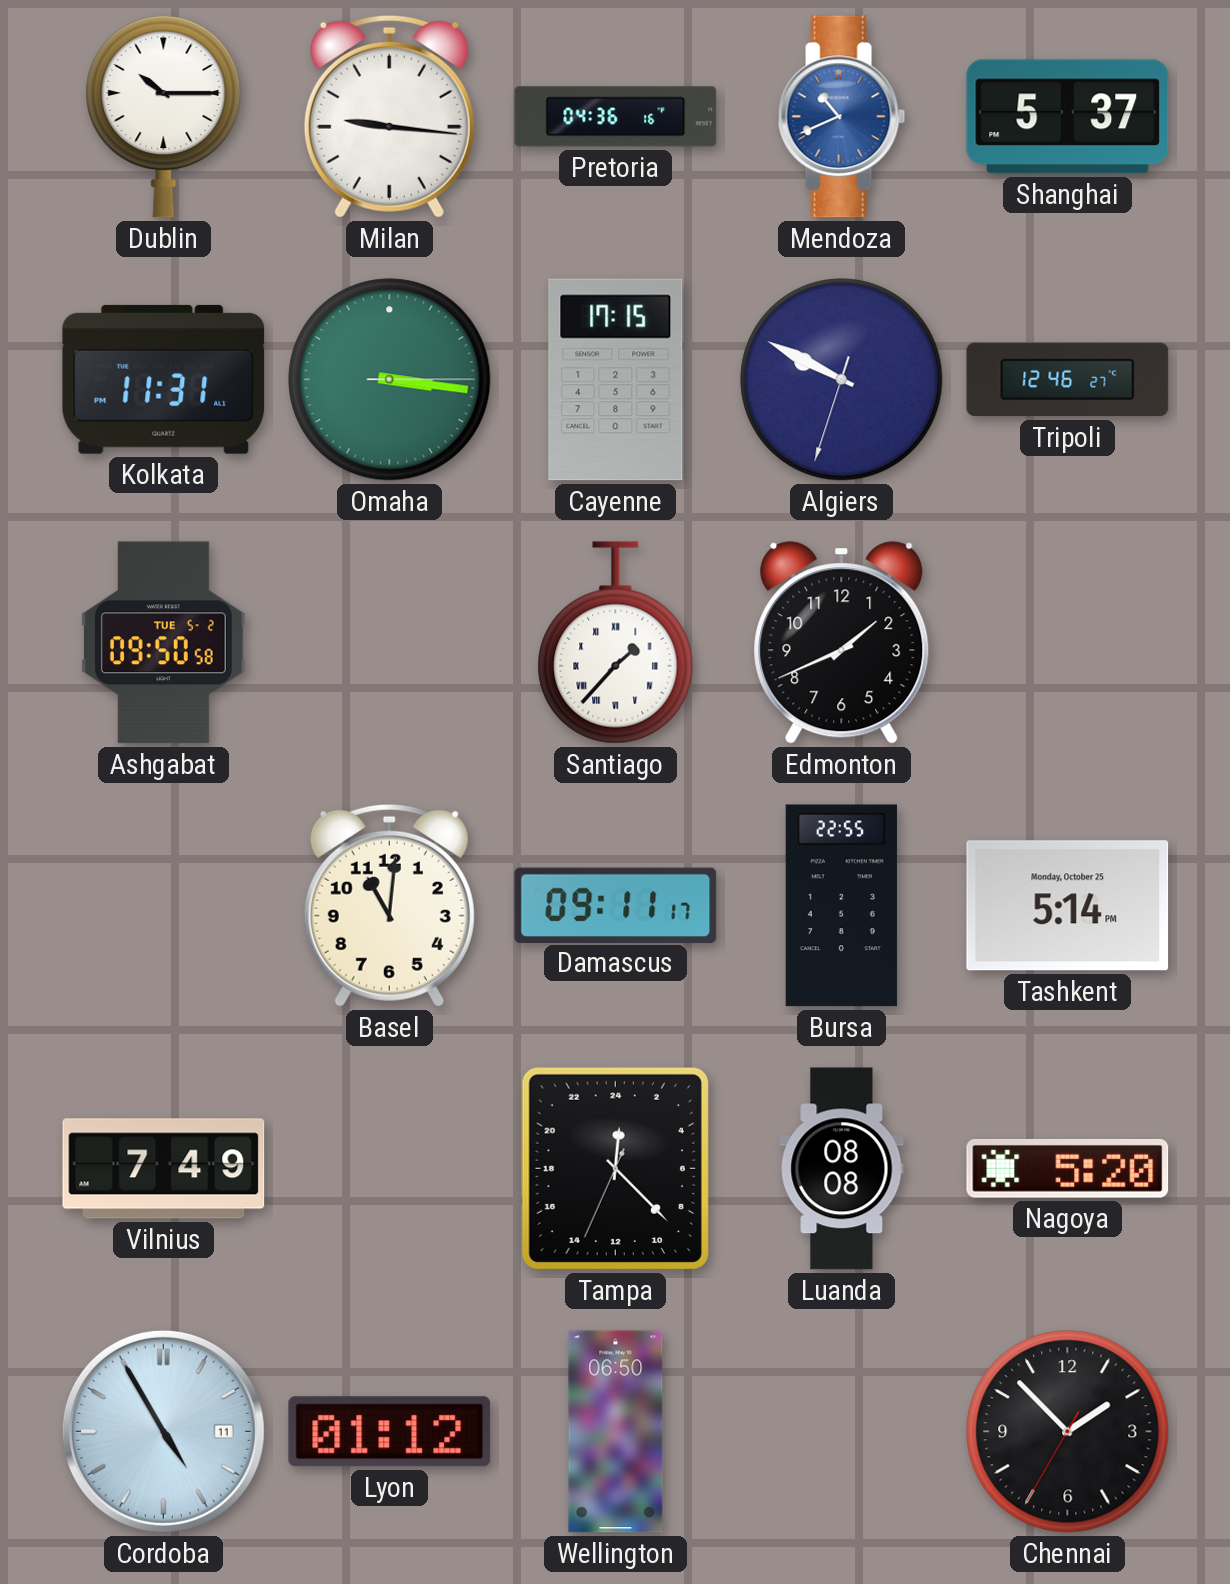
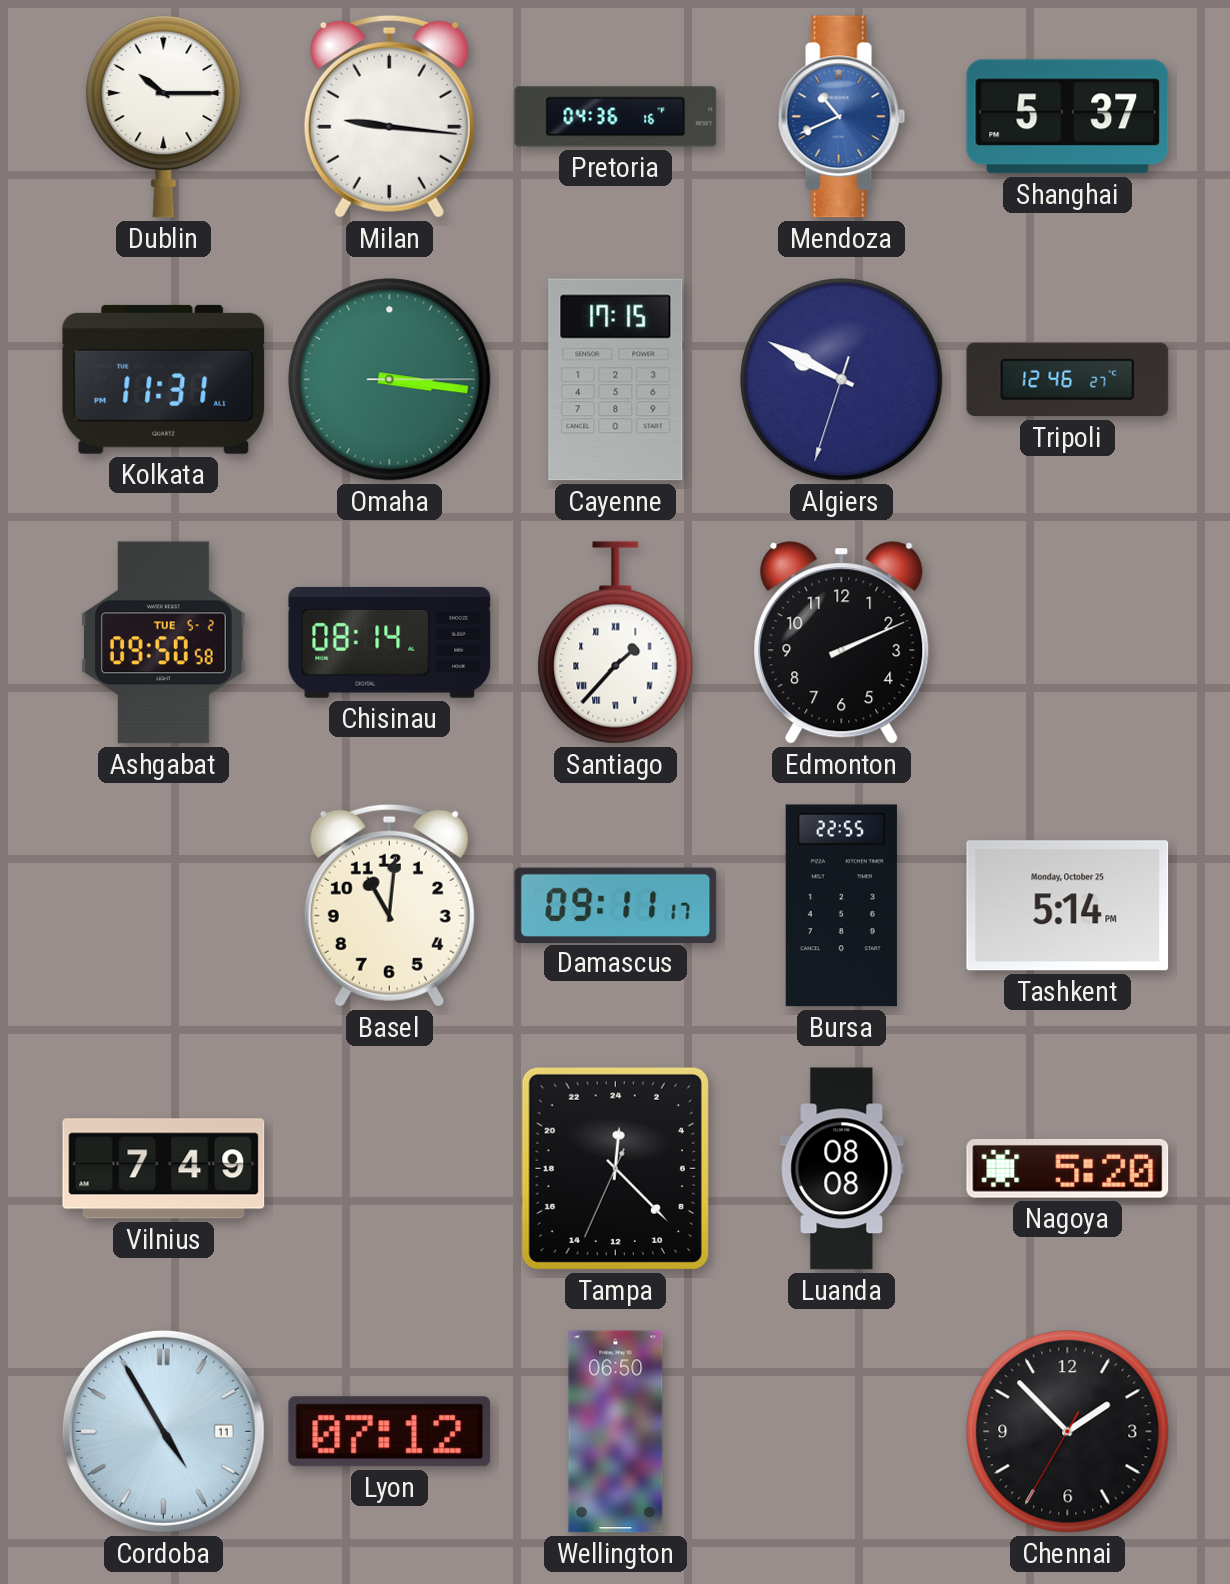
Chisinau: none -> 08:14
Edmonton: 1:41 -> 2:11
Lyon: 01:12 -> 07:12
